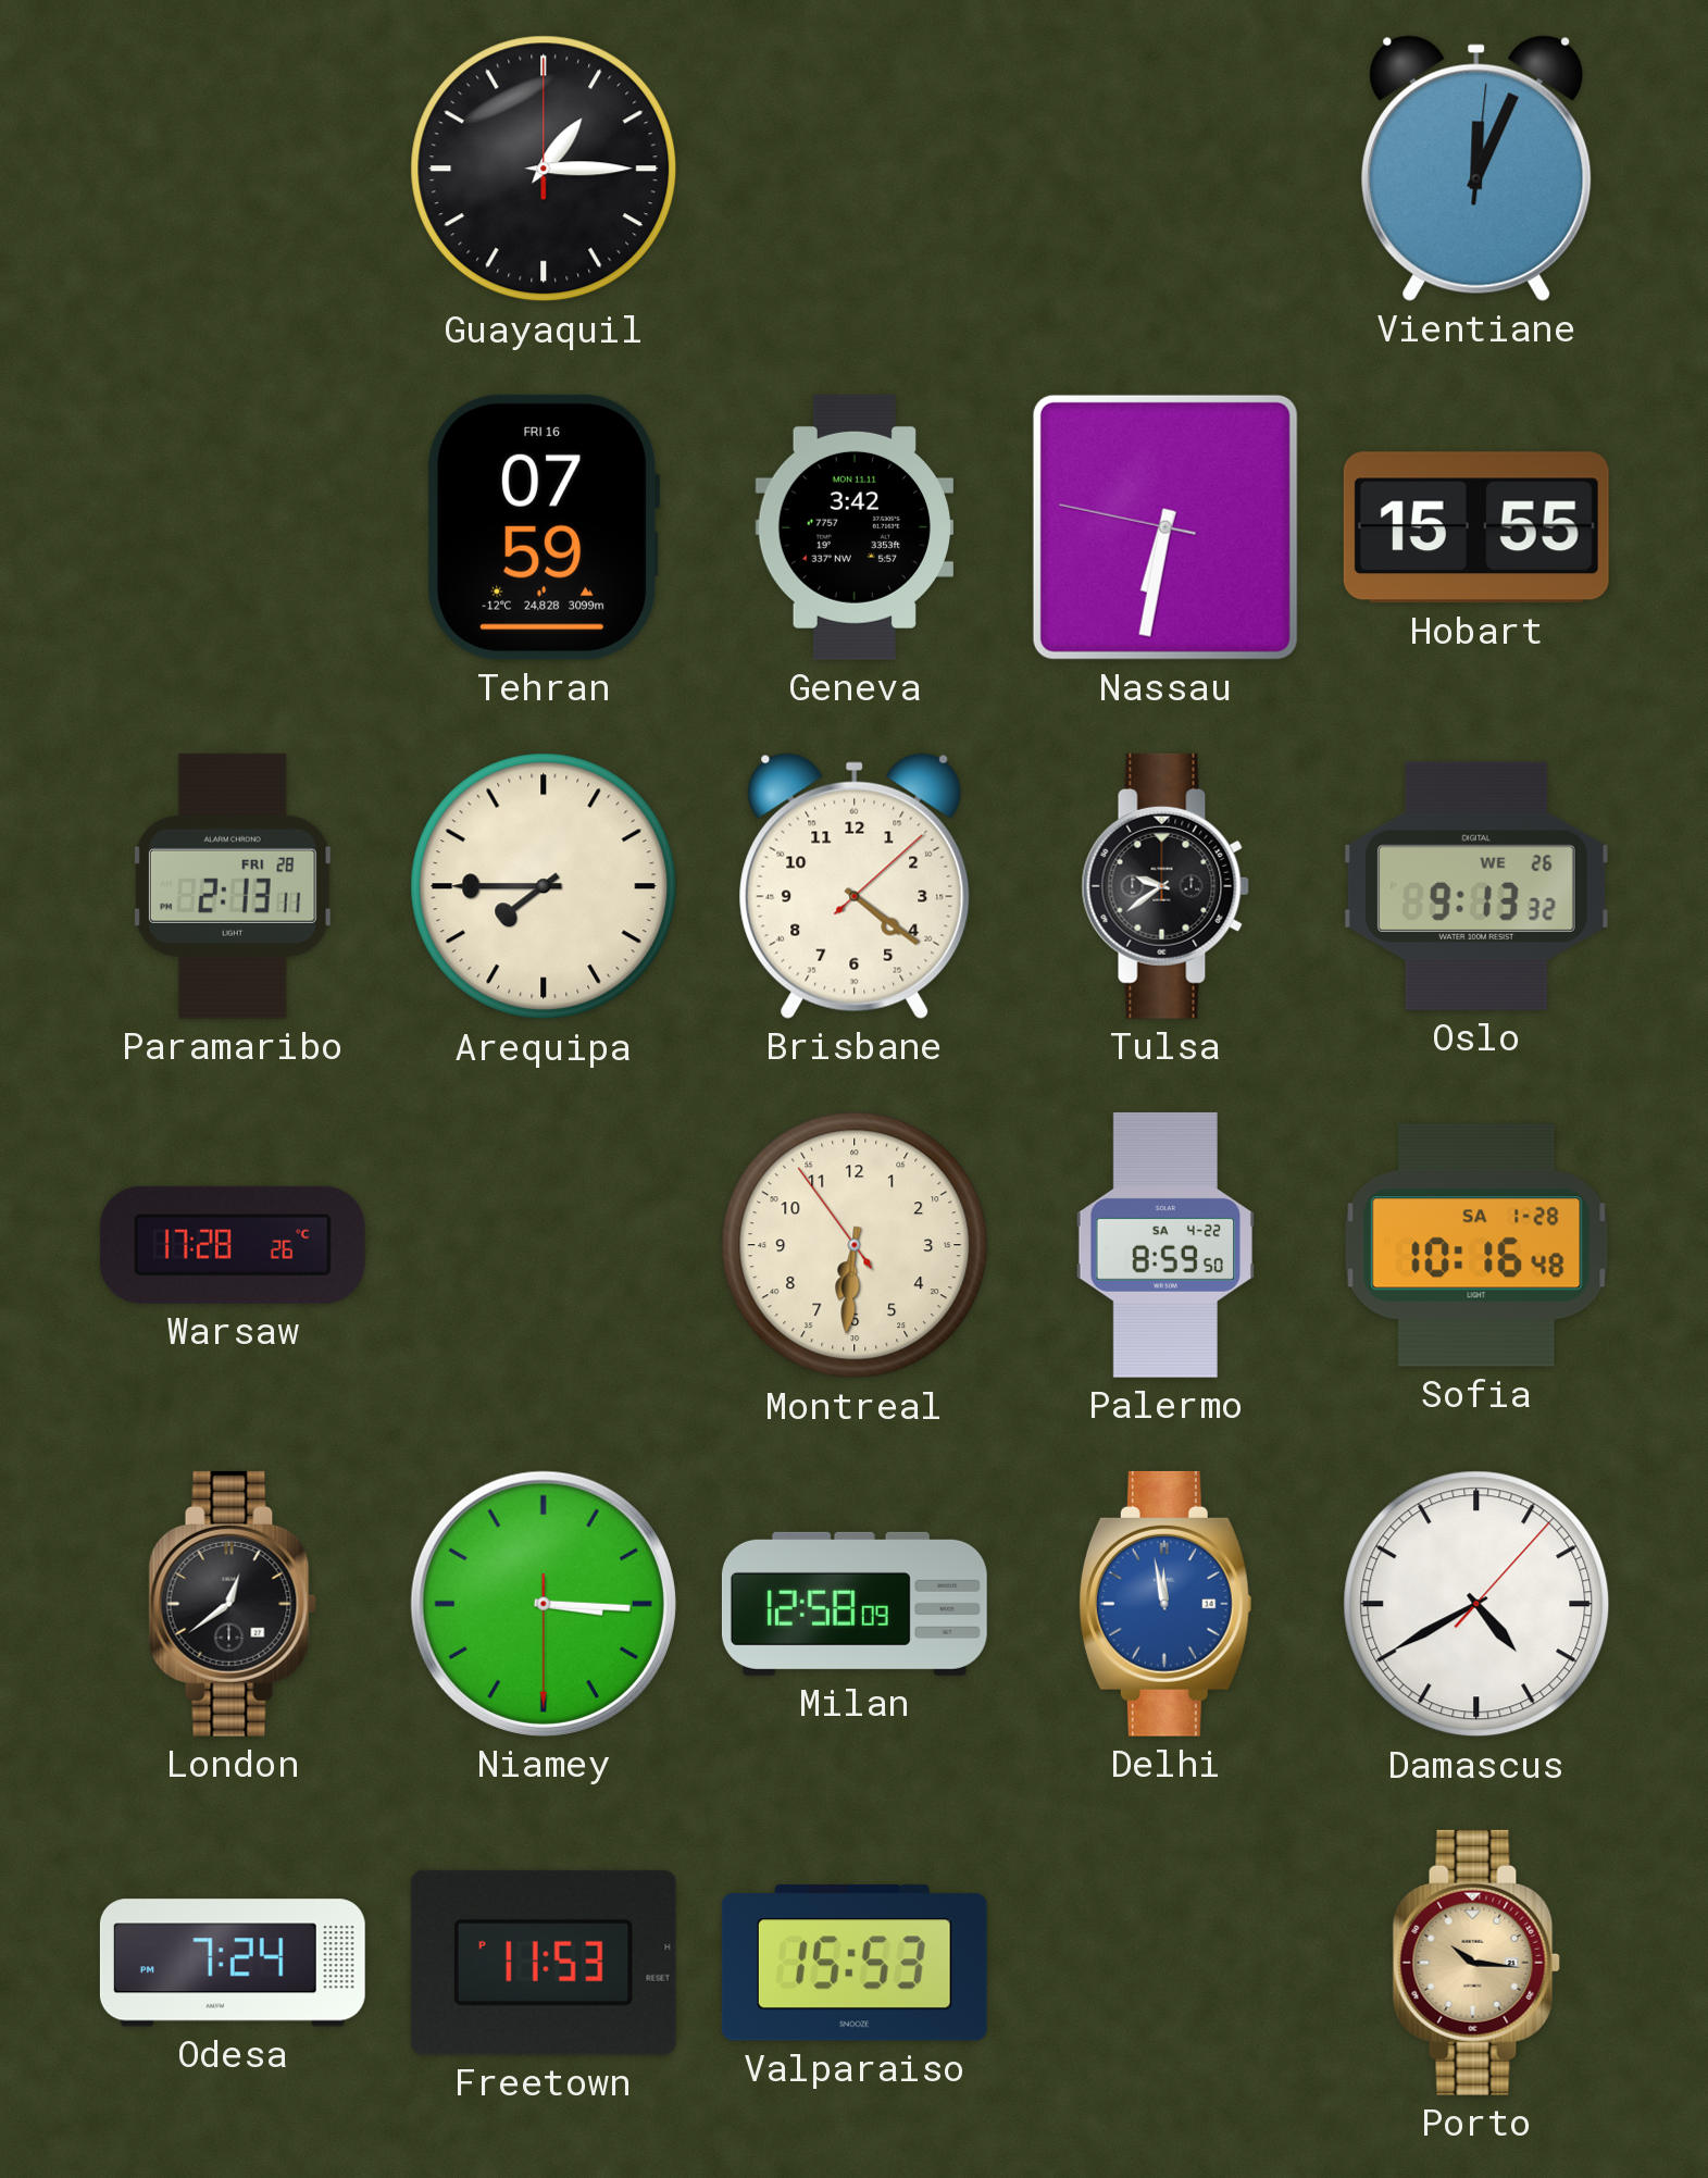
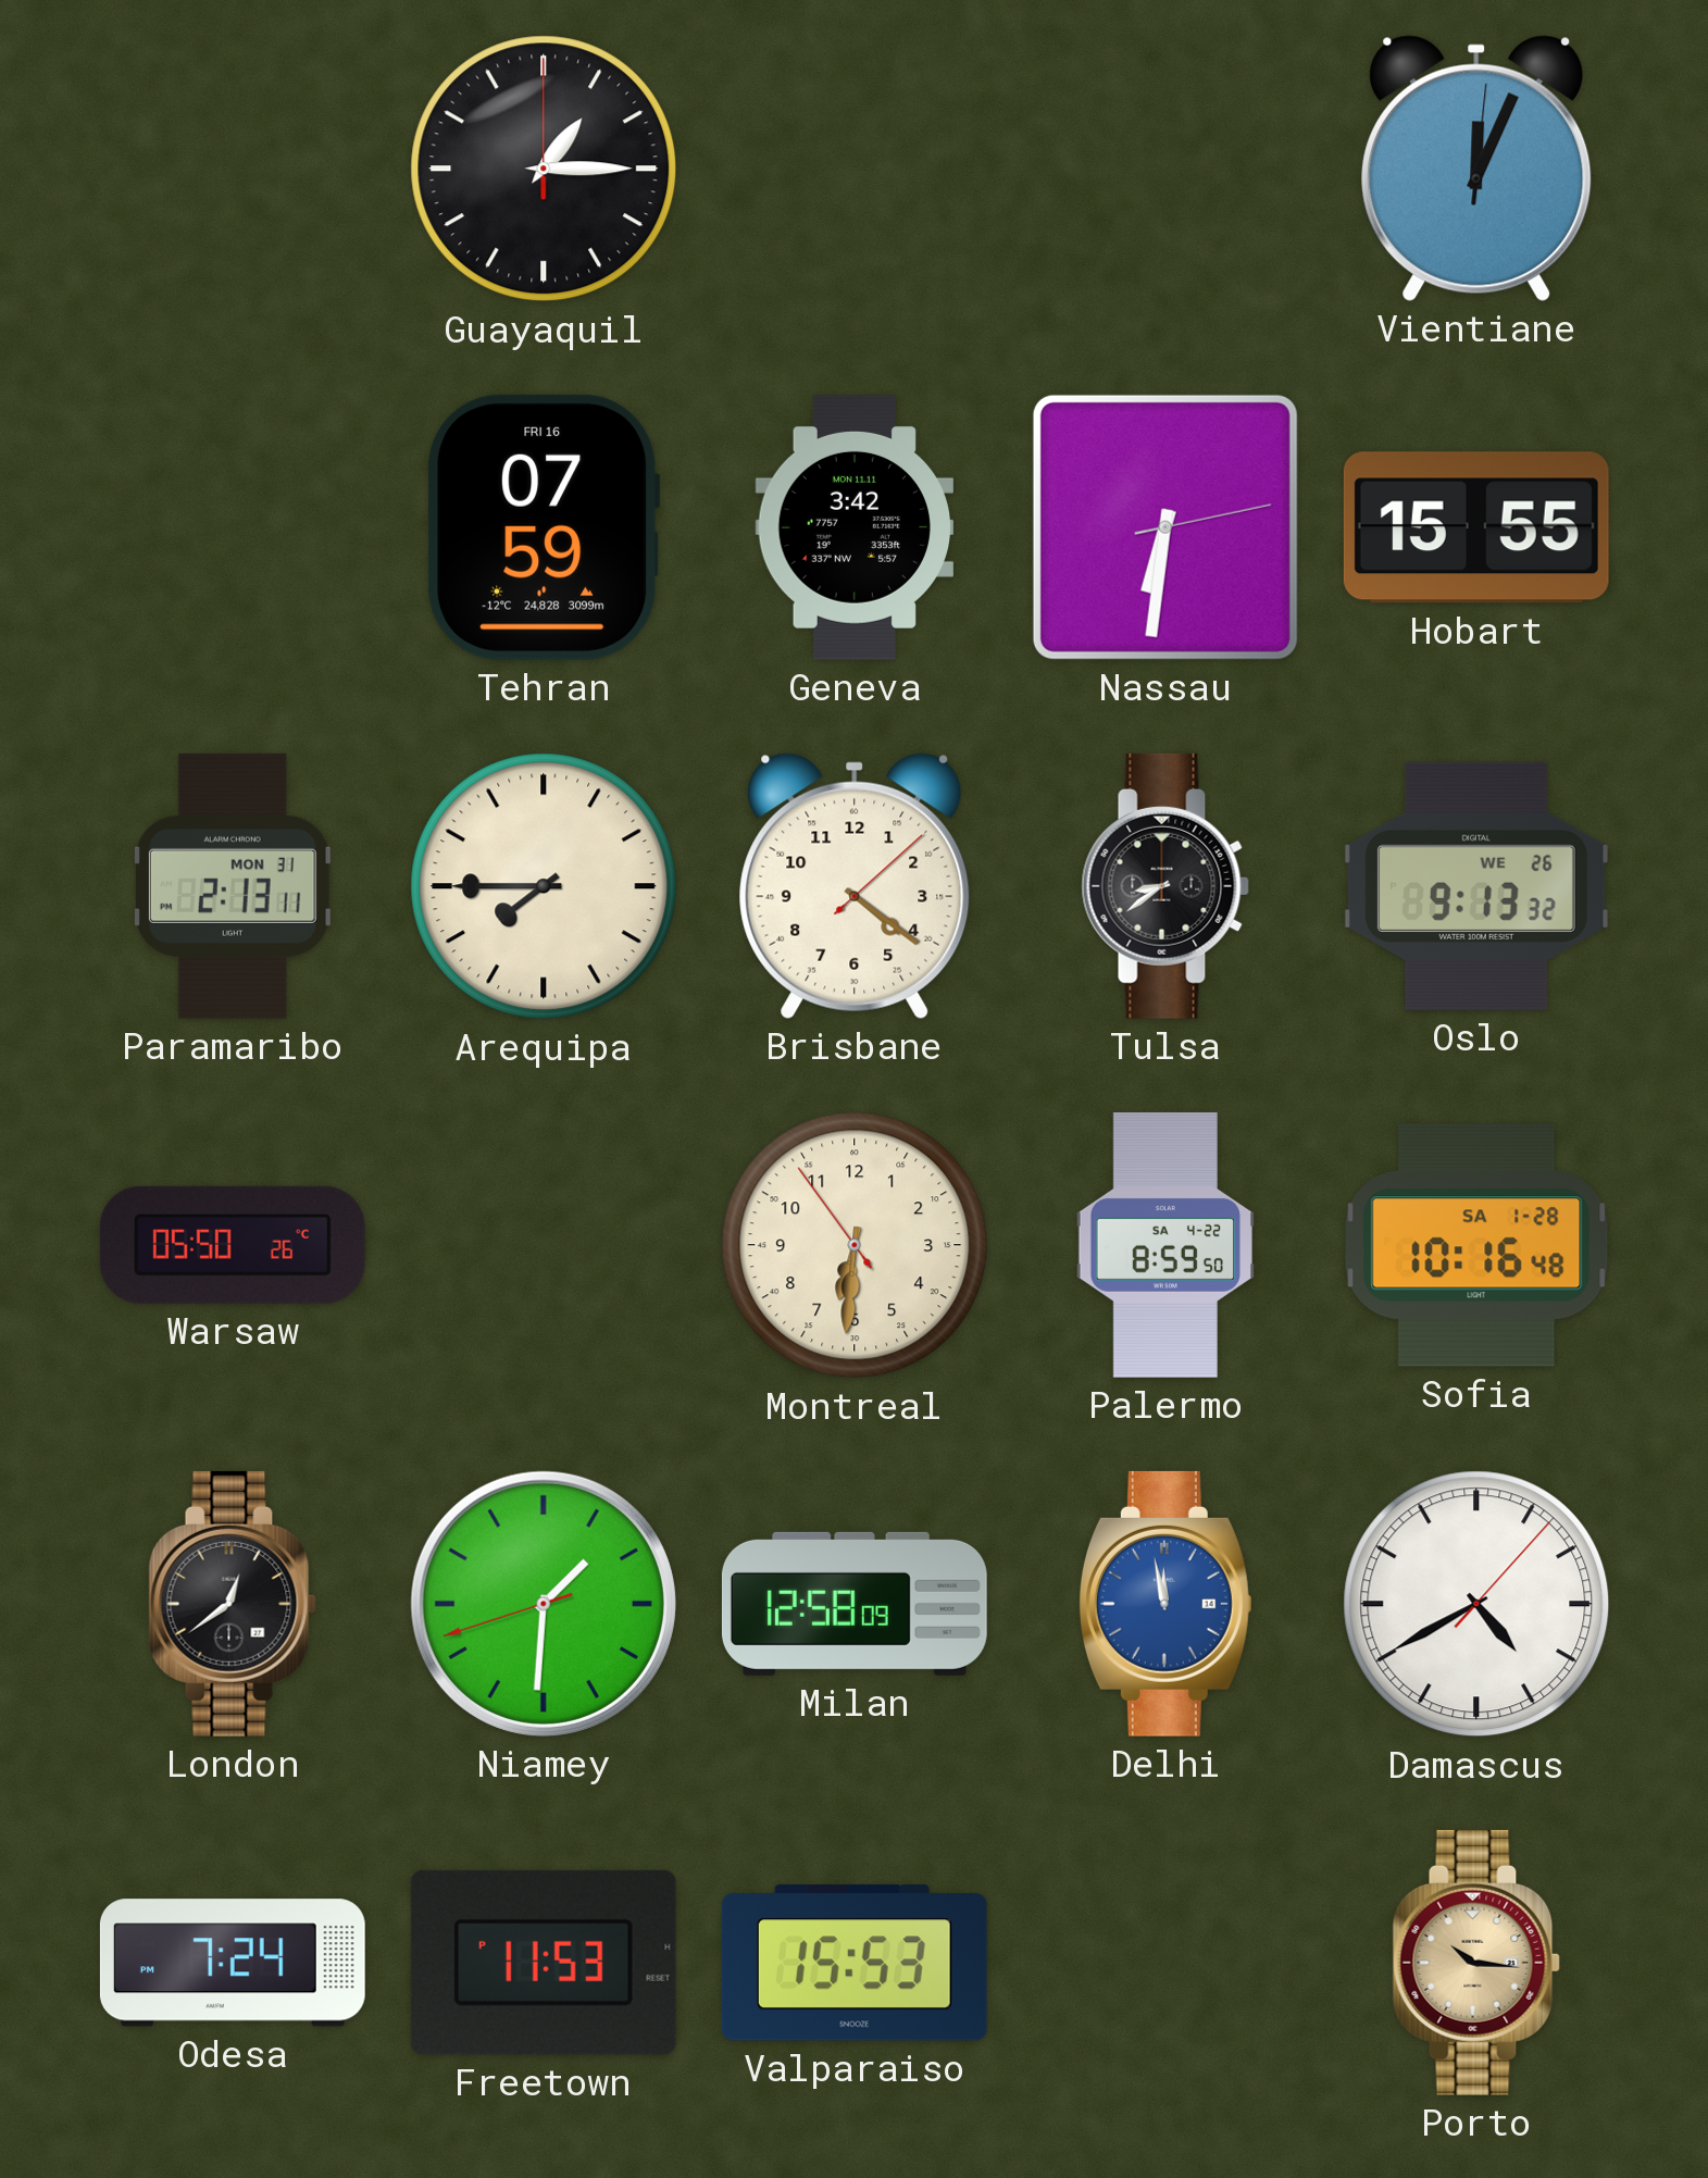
Nassau: 6:31:47 -> 6:31:13
Paramaribo date: FRI 28 -> MON 31
Tulsa: 9:39 -> 8:39
Warsaw: 17:28 -> 05:50
Niamey: 3:15 -> 1:30
